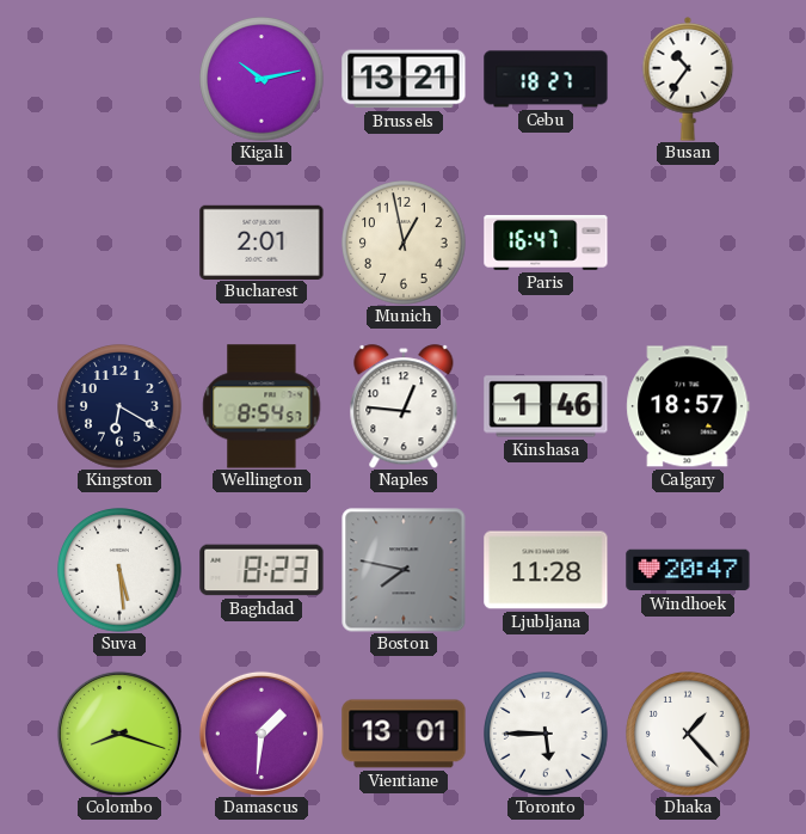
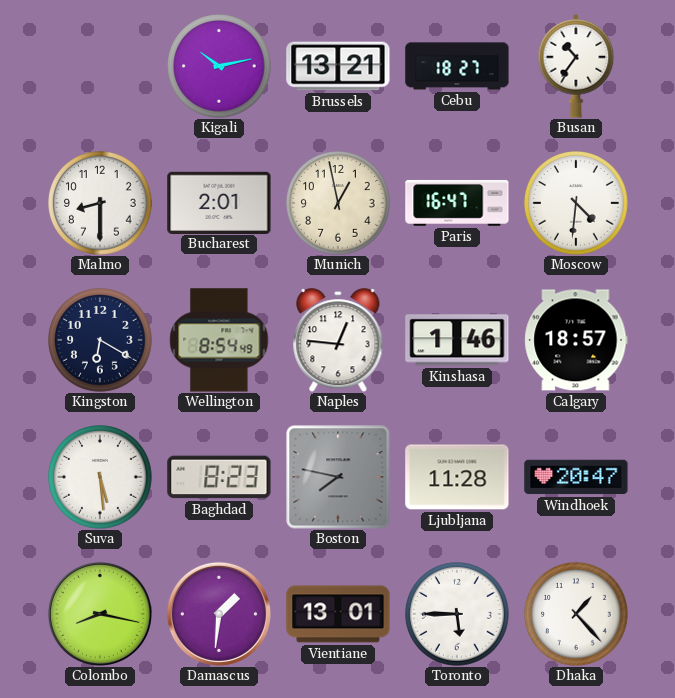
Malmo: none -> 8:30
Moscow: none -> 4:31
Wellington: 8:54:57 -> 8:54:49
Colombo: 8:18 -> 8:17
